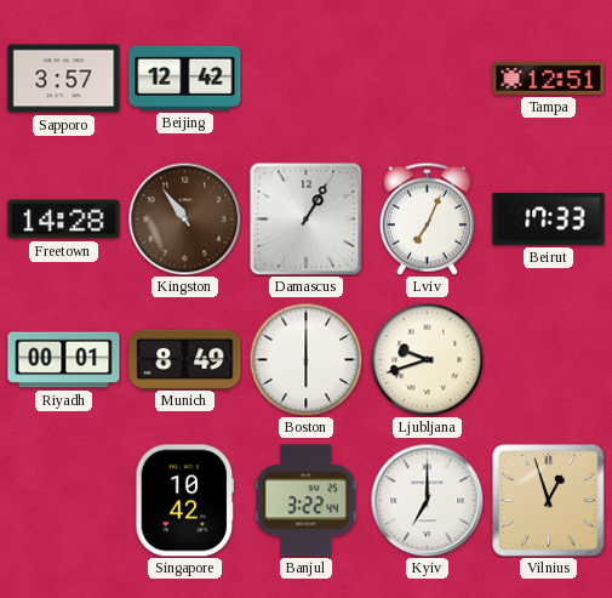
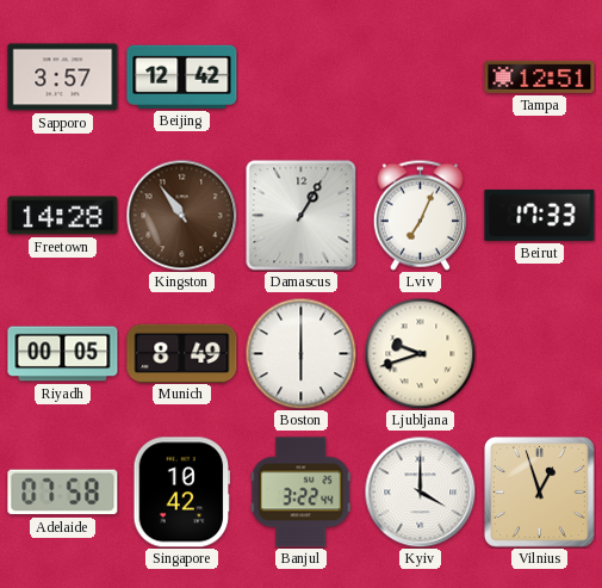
Riyadh: 00:01 -> 00:05
Adelaide: none -> 07:58
Kyiv: 7:00 -> 4:00
